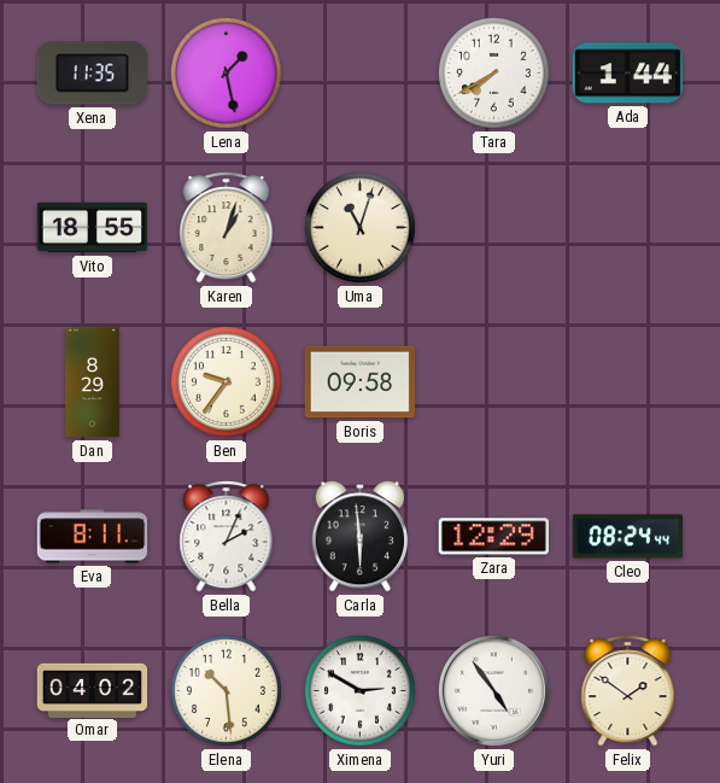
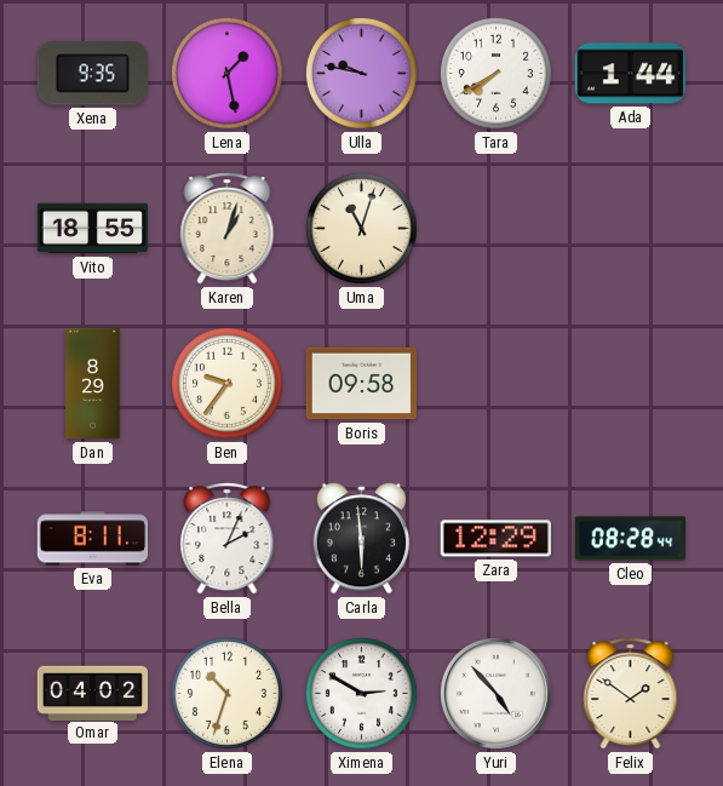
Xena: 11:35 -> 9:35
Ulla: none -> 9:47
Cleo: 08:24 -> 08:28
Elena: 10:29 -> 10:33
Yuri: 4:54 -> 4:53
